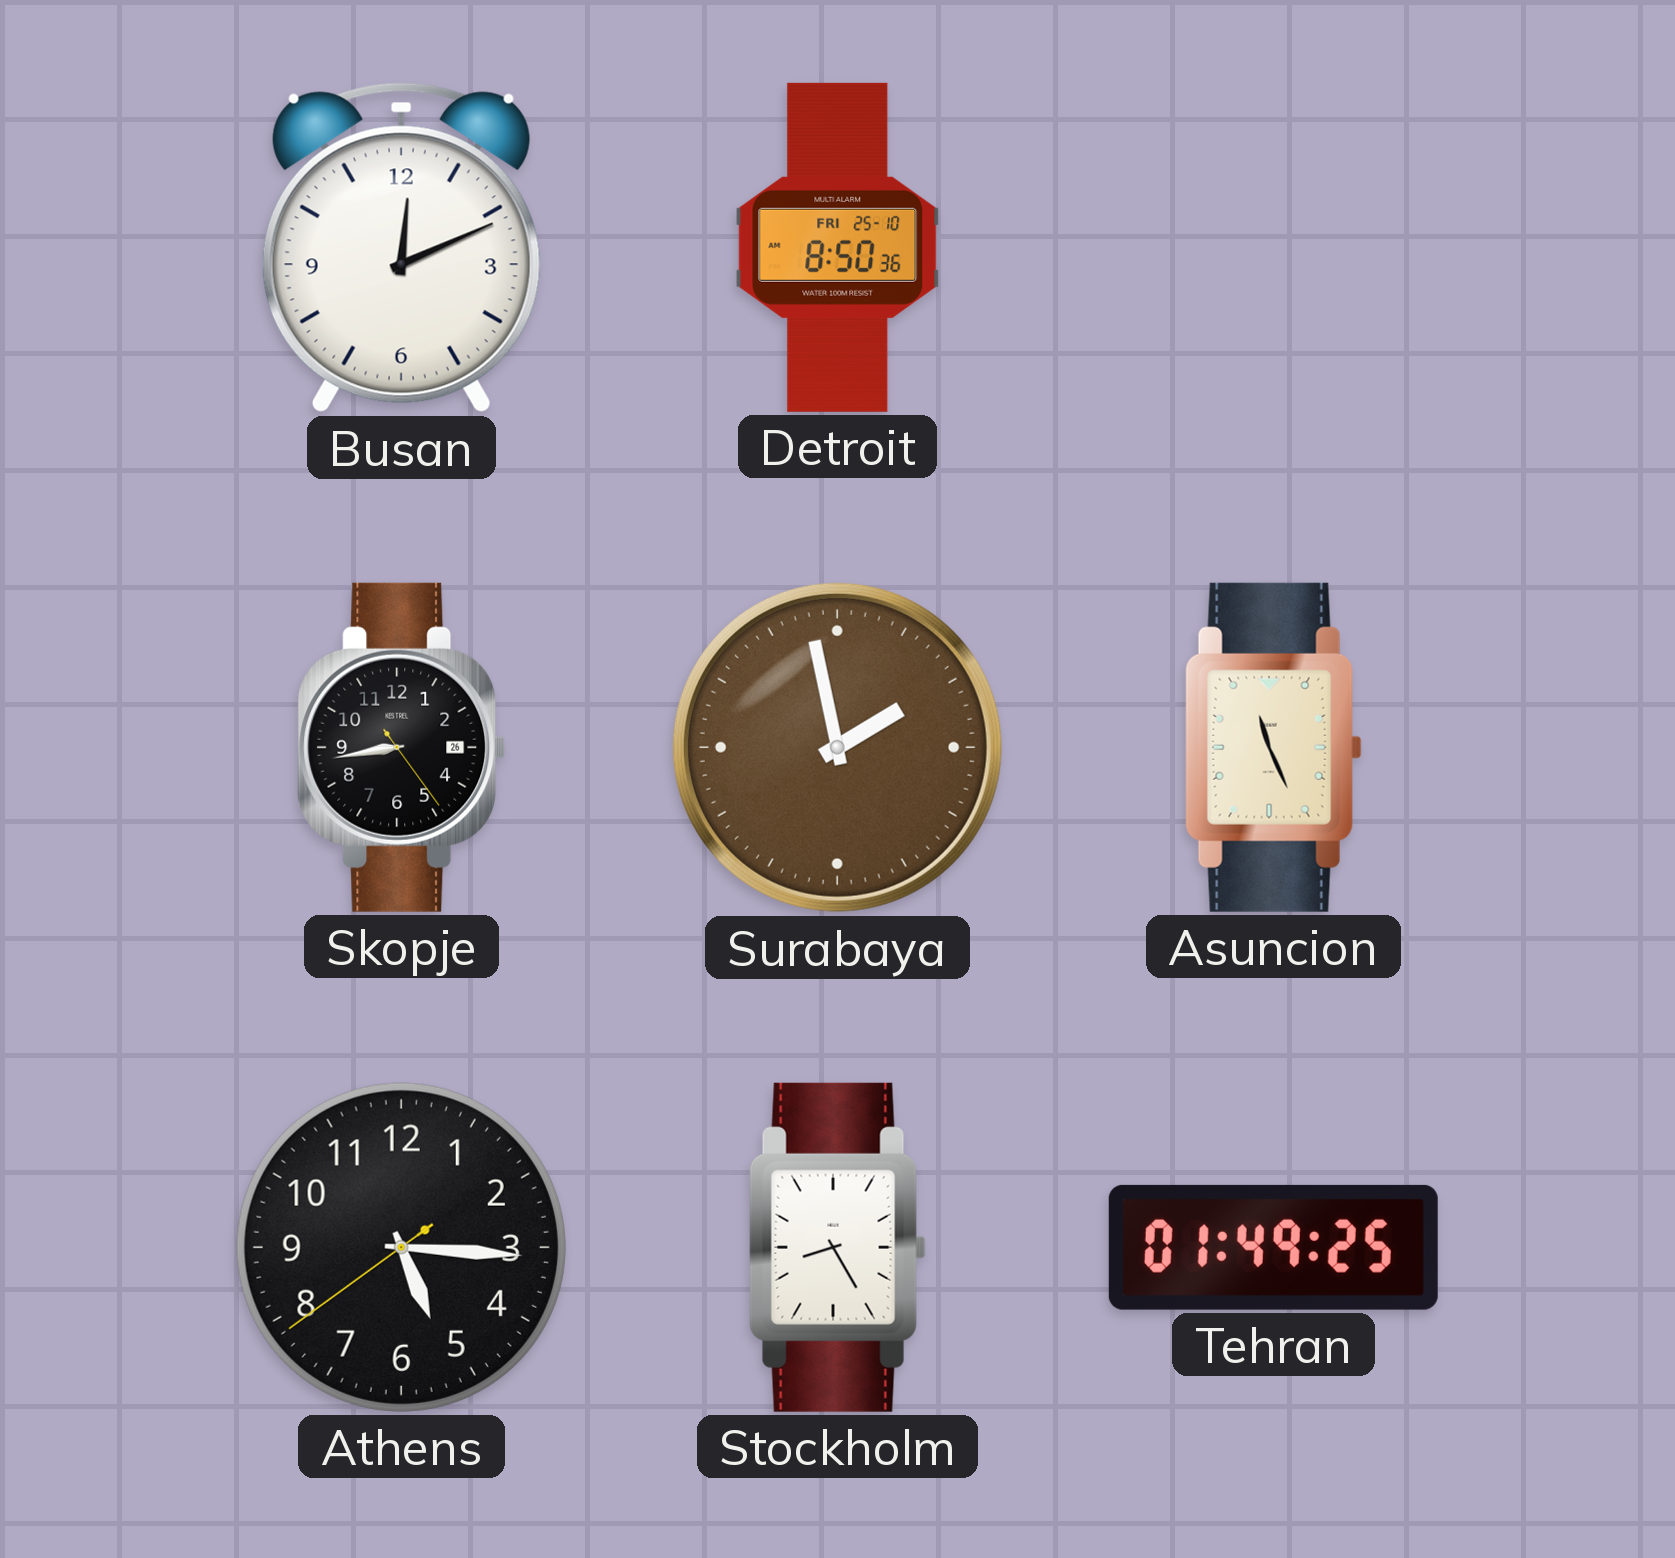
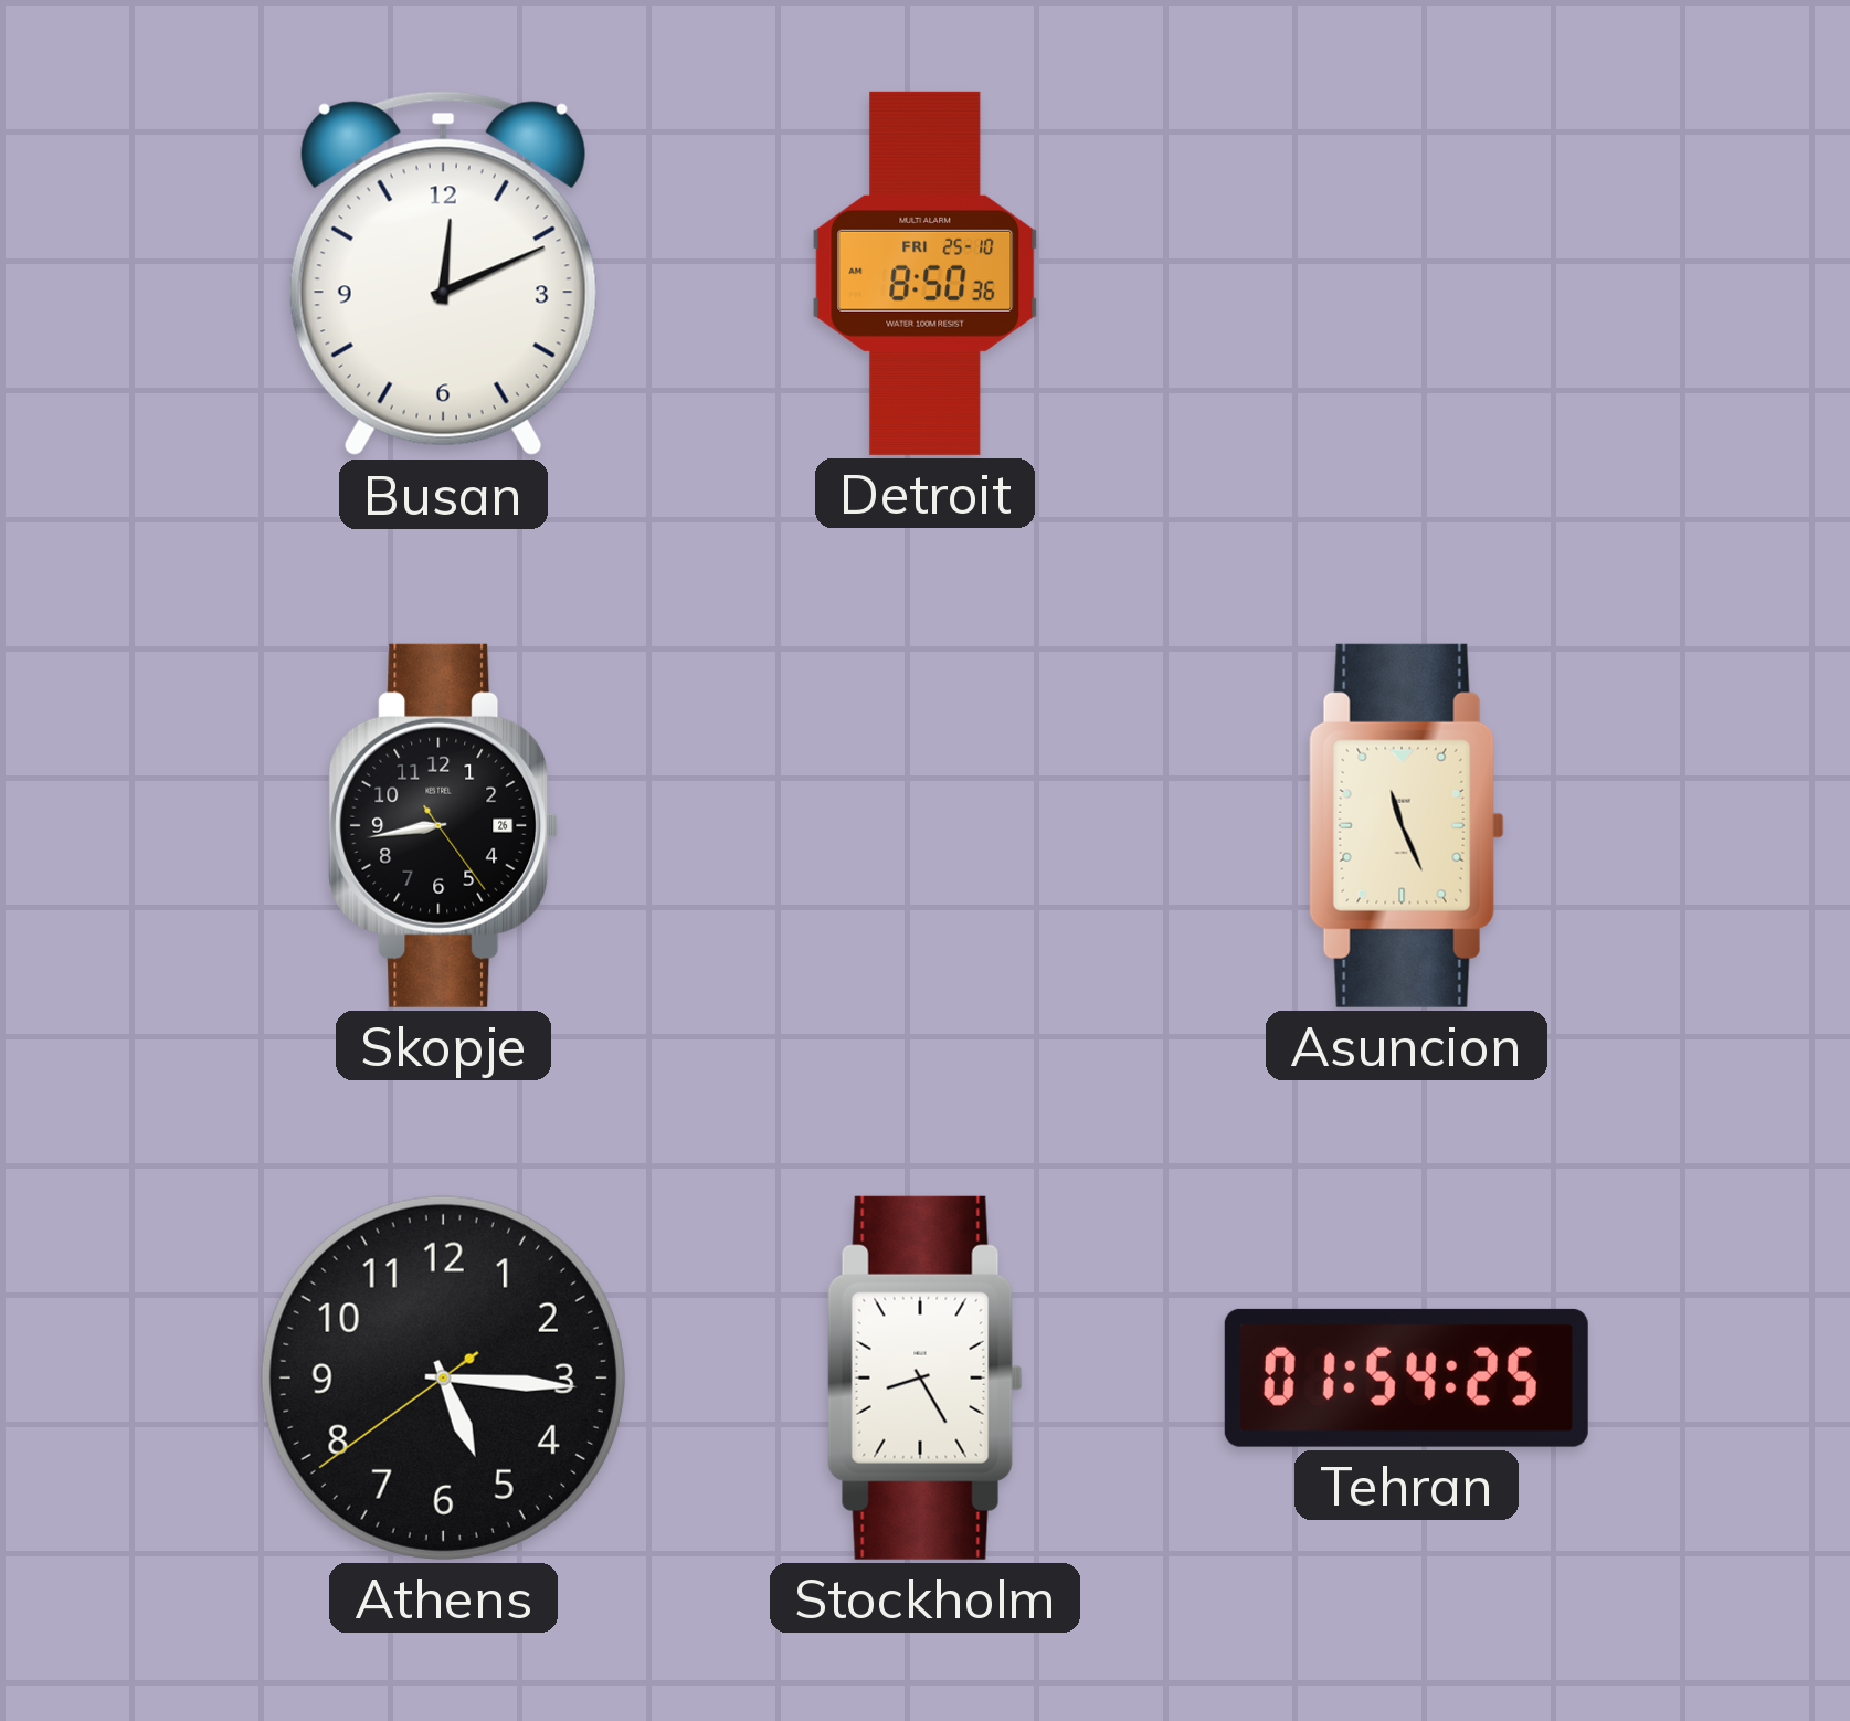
Surabaya: 1:58 -> none
Tehran: 01:49 -> 01:54
